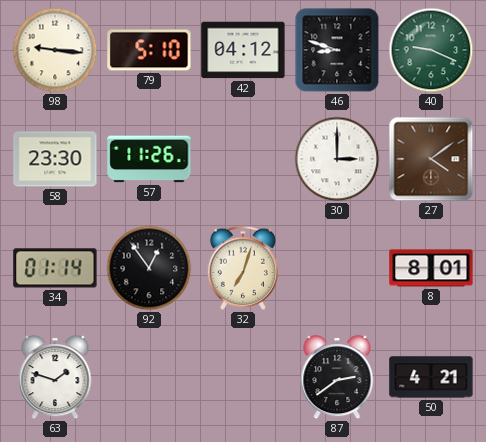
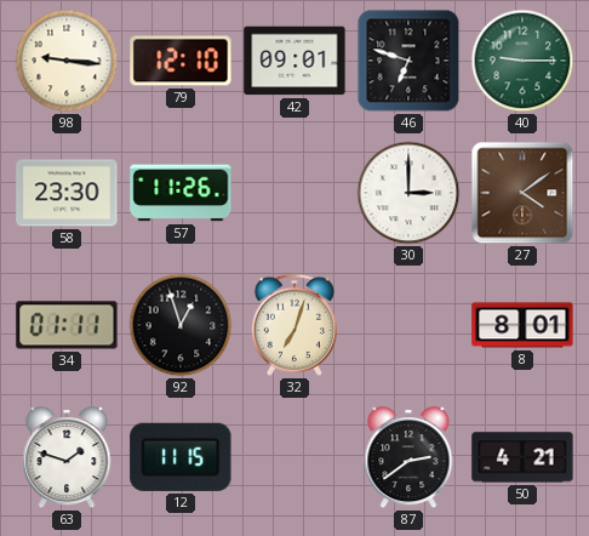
79: 5:10 -> 12:10
42: 04:12 -> 09:01
46: 8:48 -> 6:48
40: 9:19 -> 9:15
34: 01:14 -> 01:11
92: 12:54 -> 12:57
12: none -> 11:15
